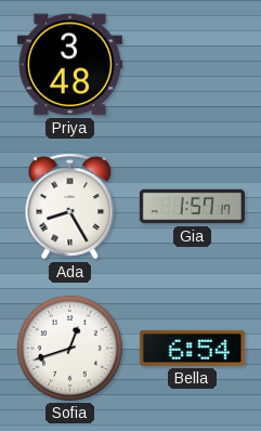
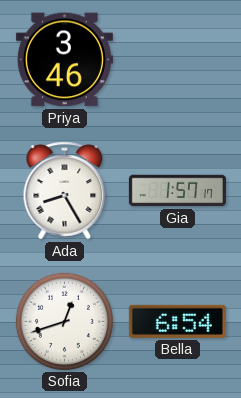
Priya: 3:48 -> 3:46
